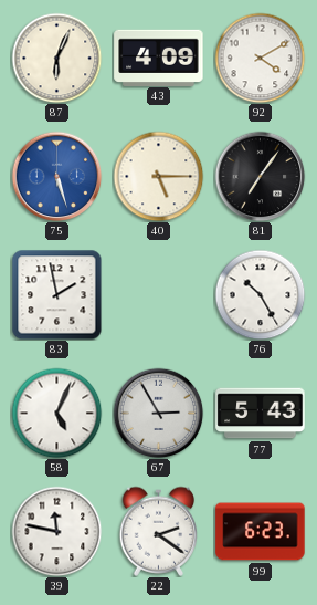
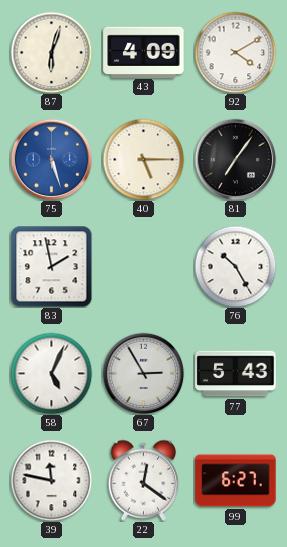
87: 6:04 -> 6:03
22: 2:21 -> 12:21
99: 6:23 -> 6:27
